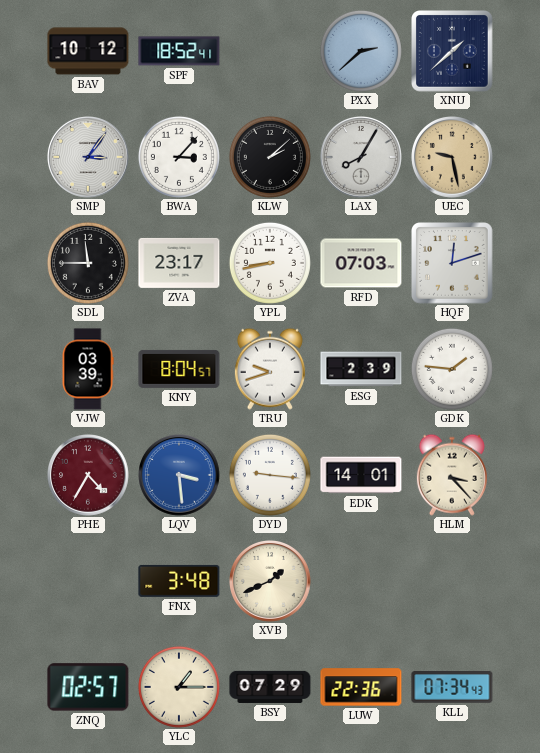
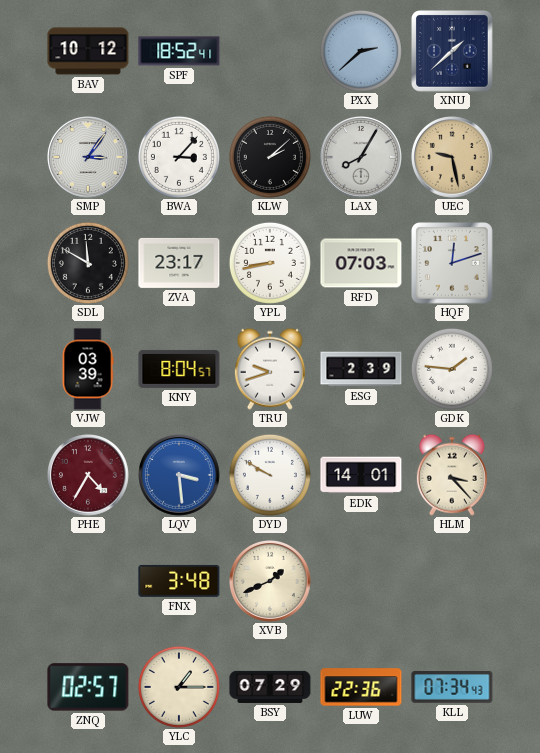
SDL: 11:45 -> 11:50
DYD: 9:16 -> 9:50
